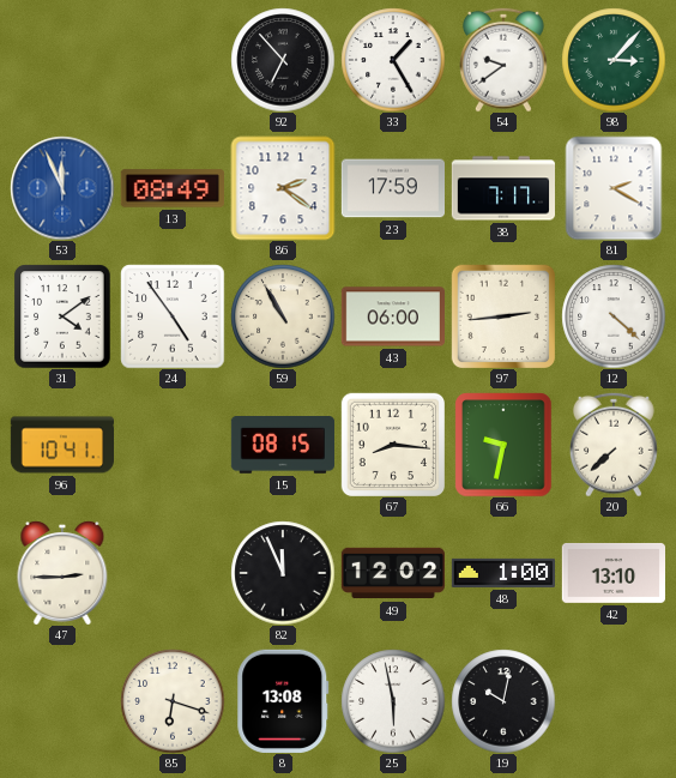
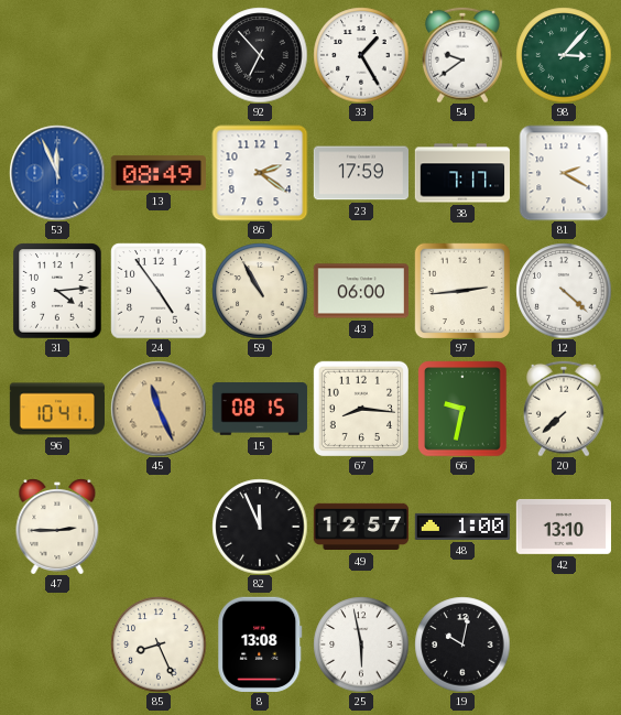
31: 4:09 -> 4:14
45: none -> 11:26
49: 12:02 -> 12:57
85: 6:18 -> 8:26
